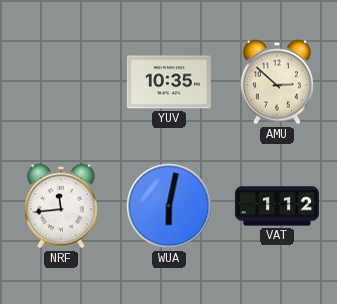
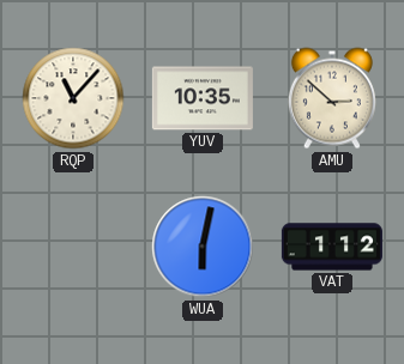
RQP: none -> 11:07
NRF: 11:44 -> none
